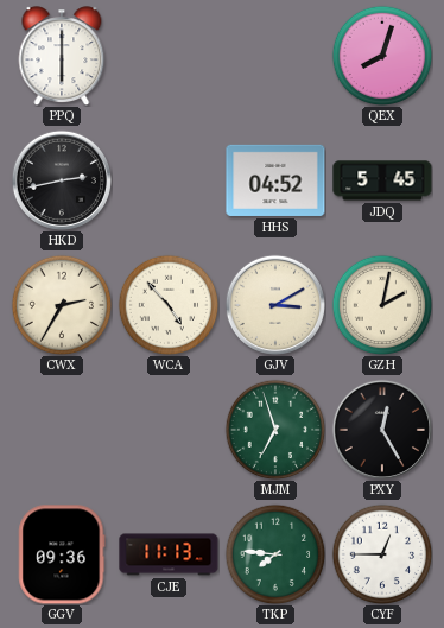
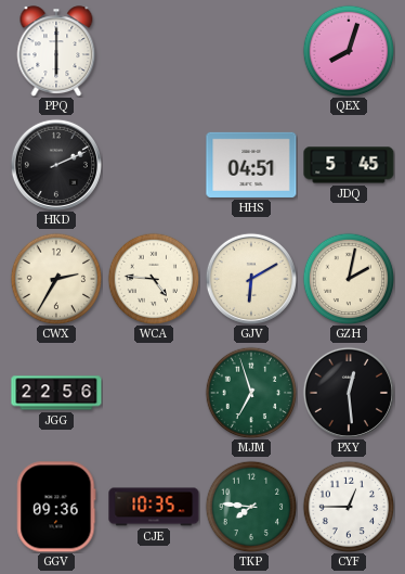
HKD: 2:43 -> 2:11
HHS: 04:52 -> 04:51
WCA: 4:53 -> 4:46
GJV: 3:10 -> 6:10
JGG: none -> 22:56
PXY: 12:25 -> 12:29
CJE: 11:13 -> 10:35
